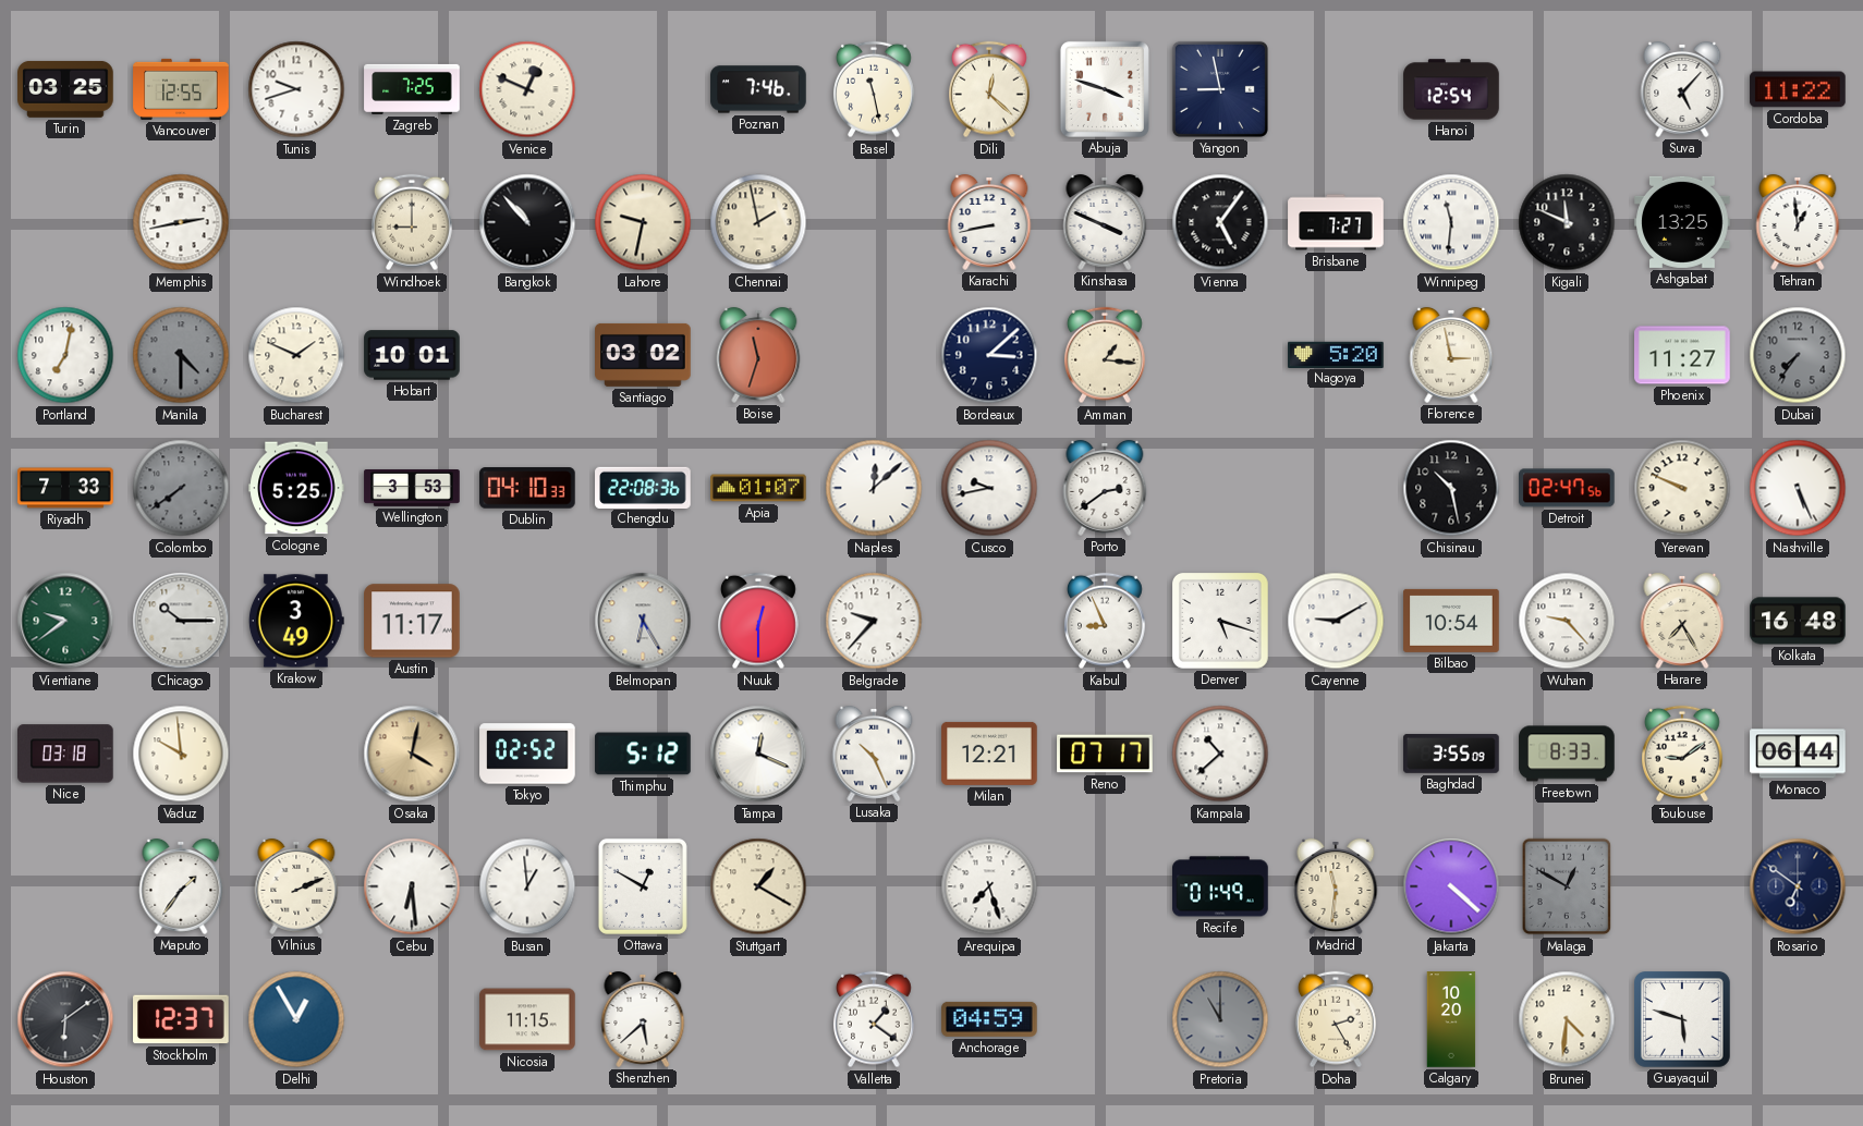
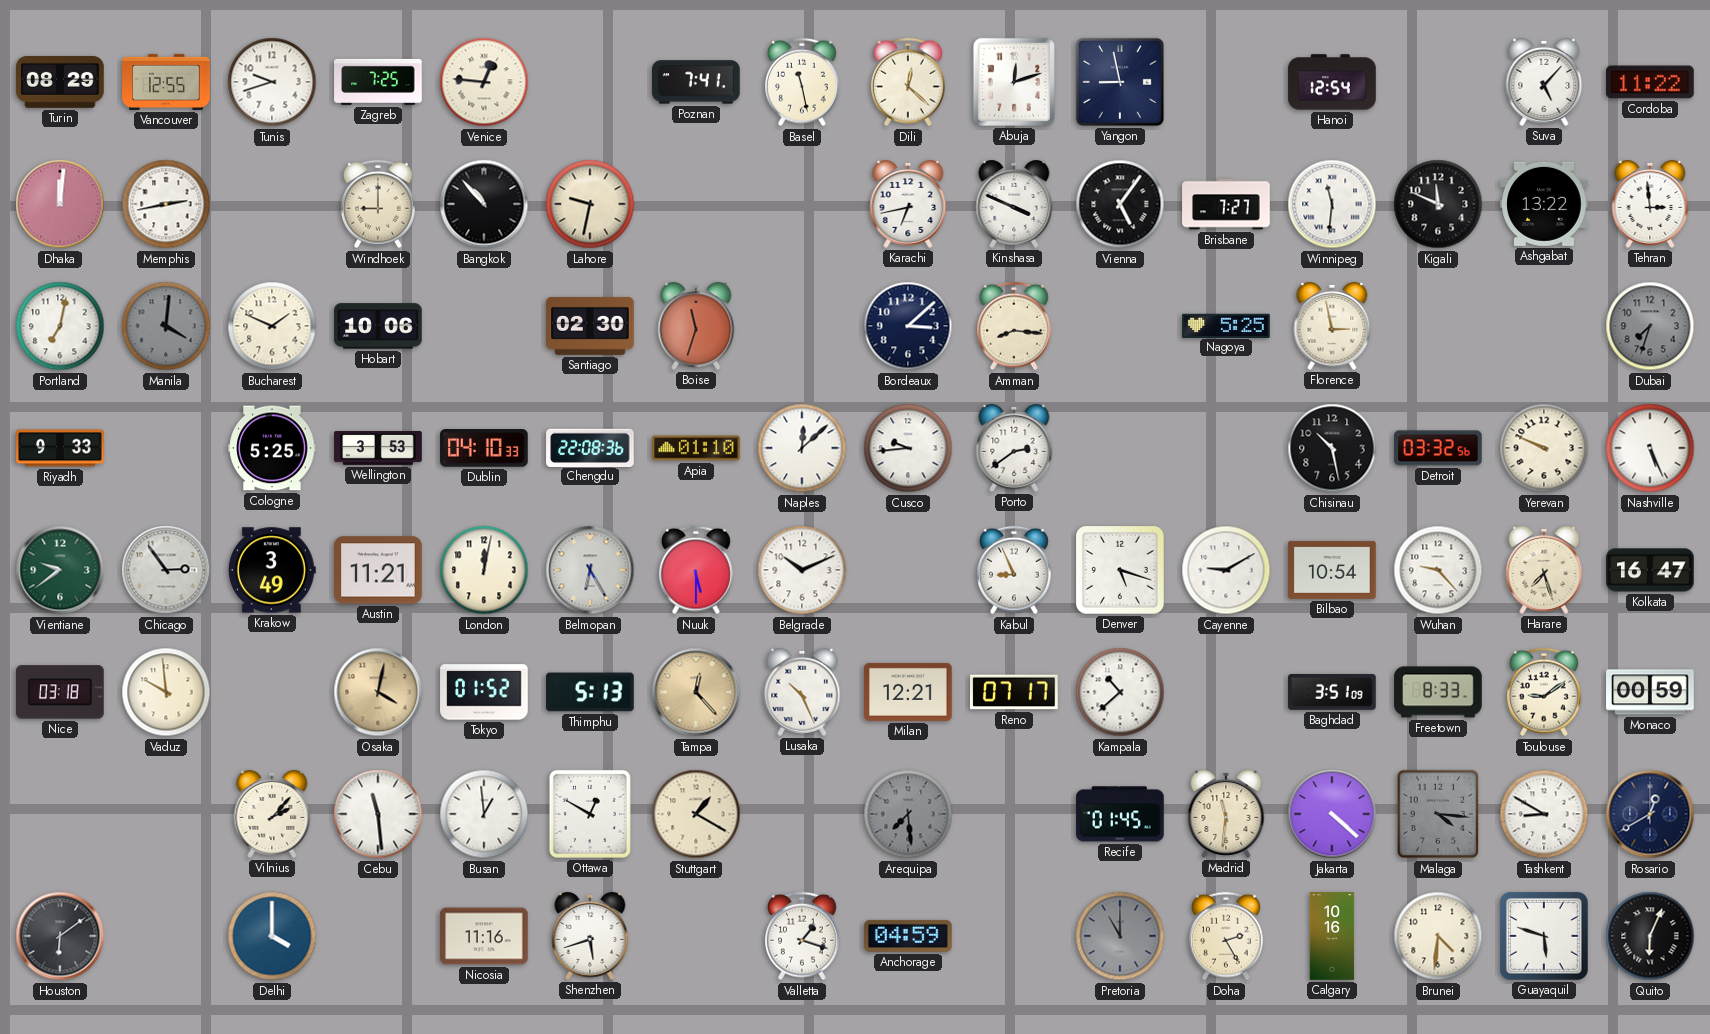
Turin: 03:25 -> 08:29
Venice: 12:49 -> 12:46
Poznan: 7:46 -> 7:41
Abuja: 3:48 -> 12:12
Dhaka: none -> 12:01
Chennai: 1:58 -> none
Karachi: 8:43 -> 6:43
Ashgabat: 13:25 -> 13:22
Tehran: 12:59 -> 2:59
Manila: 4:30 -> 4:01
Hobart: 10:01 -> 10:06
Santiago: 03:02 -> 02:30
Amman: 1:16 -> 8:16
Nagoya: 5:20 -> 5:25
Phoenix: 11:27 -> none
Dubai: 7:36 -> 7:33
Riyadh: 7:33 -> 9:33
Colombo: 7:39 -> none
Apia: 01:07 -> 01:10
Cusco: 9:43 -> 9:44
Detroit: 02:47 -> 03:32
Chicago: 10:15 -> 2:54
Austin: 11:17 -> 11:21
London: none -> 12:02
Nuuk: 12:30 -> 5:30
Belgrade: 9:37 -> 10:11
Harare: 7:25 -> 7:27
Kolkata: 16:48 -> 16:47
Tokyo: 02:52 -> 01:52
Thimphu: 5:12 -> 5:13
Tampa: 12:19 -> 12:23
Tampa dial: white -> champagne
Baghdad: 3:55 -> 3:51
Monaco: 06:44 -> 00:59
Maputo: 1:36 -> none
Vilnius: 2:11 -> 2:07
Cebu: 6:29 -> 11:29
Arequipa: 7:27 -> 7:29
Arequipa dial: white -> grey
Recife: 01:49 -> 01:45
Malaga: 12:50 -> 4:16
Tashkent: none -> 8:50
Rosario: 6:51 -> 12:40
Stockholm: 12:37 -> none
Delhi: 12:55 -> 4:00
Nicosia: 11:15 -> 11:16
Shenzhen: 5:38 -> 5:42
Valletta: 1:21 -> 1:18
Calgary: 10:20 -> 10:16
Quito: none -> 6:04
